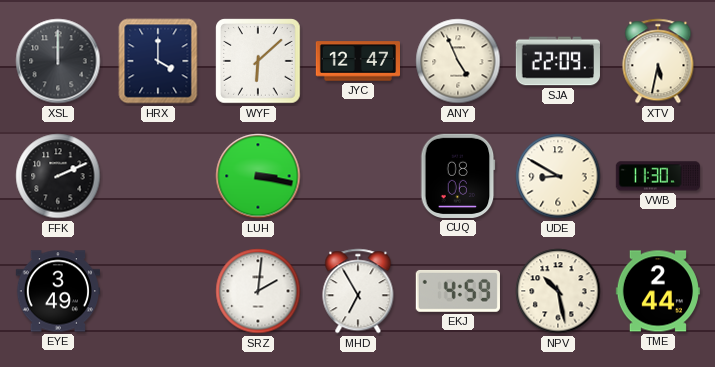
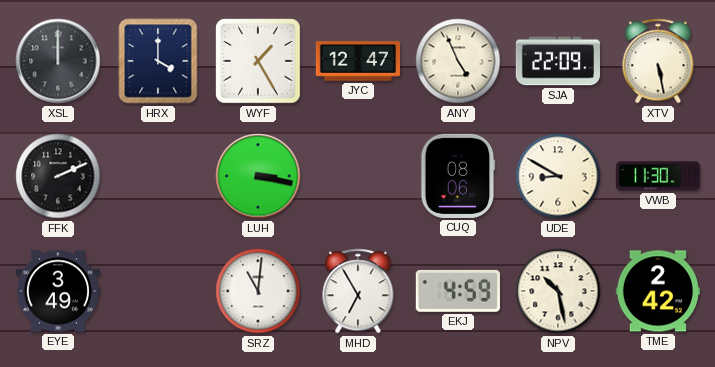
WYF: 6:08 -> 1:25
XTV: 5:32 -> 5:28
SRZ: 2:01 -> 11:01
TME: 2:44 -> 2:42
